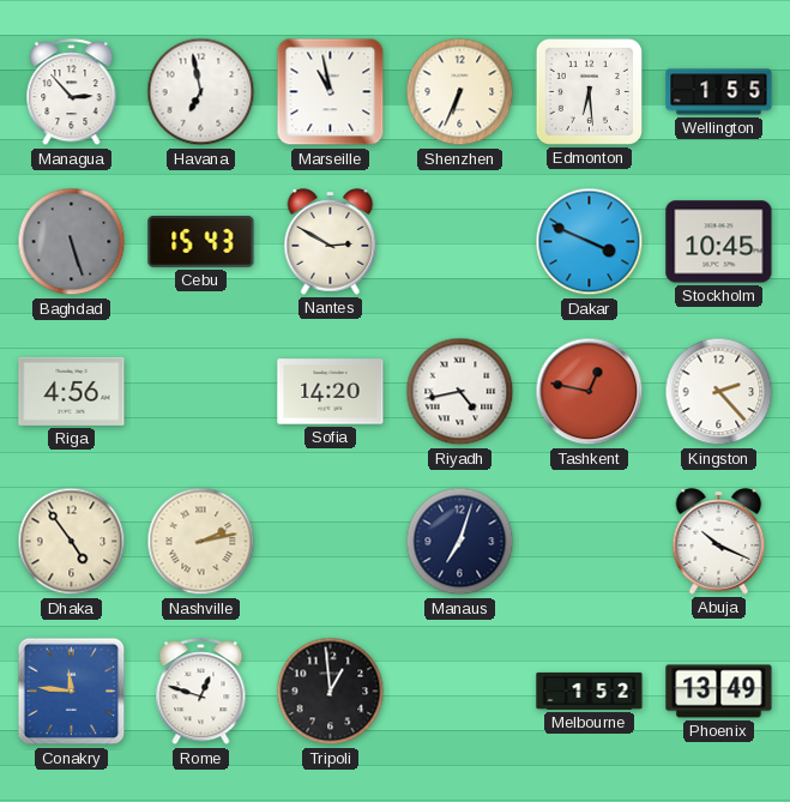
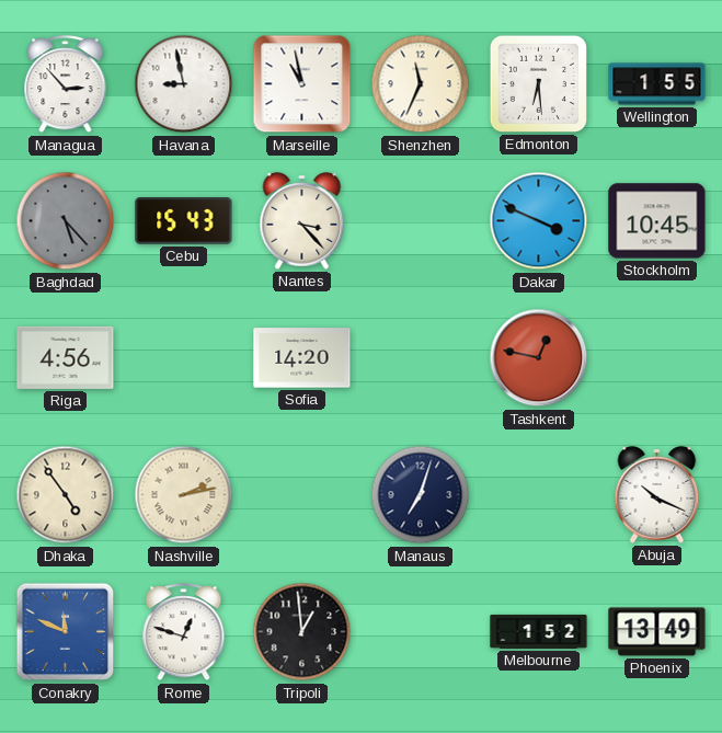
Havana: 6:58 -> 8:58
Shenzhen: 6:34 -> 11:34
Baghdad: 5:27 -> 5:23
Nantes: 2:50 -> 3:23
Riyadh: 4:43 -> none
Kingston: 2:23 -> none
Conakry: 11:46 -> 11:49
